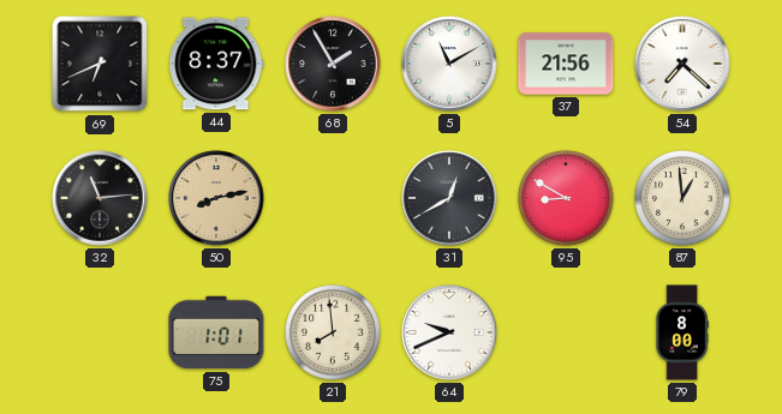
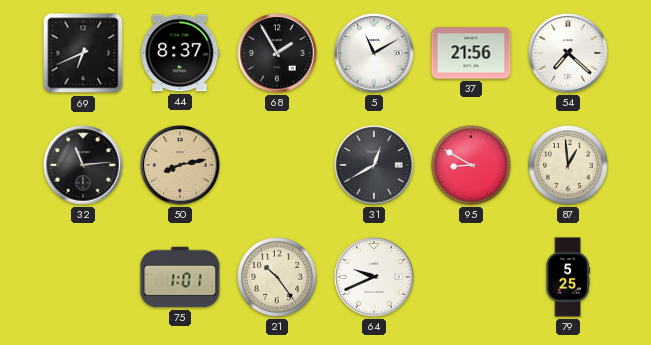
21: 7:59 -> 10:24
79: 8:00 -> 5:25
